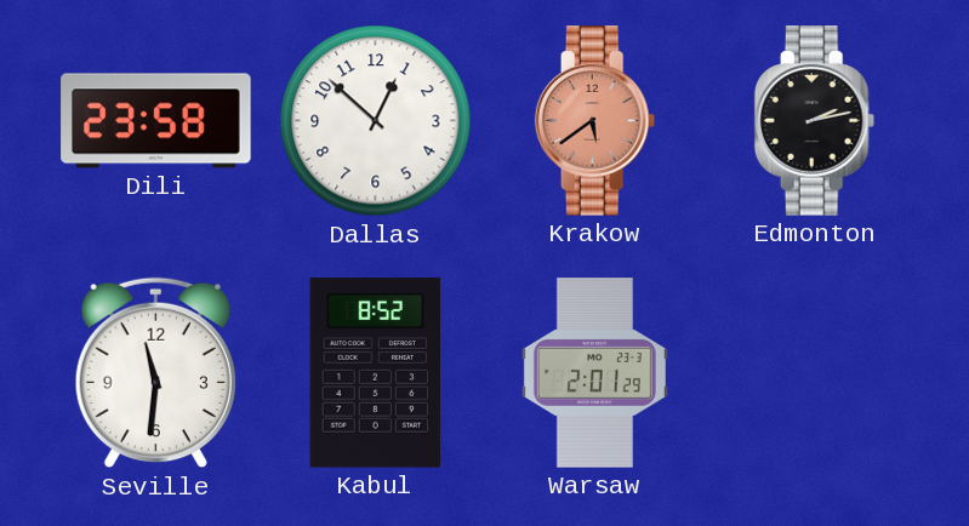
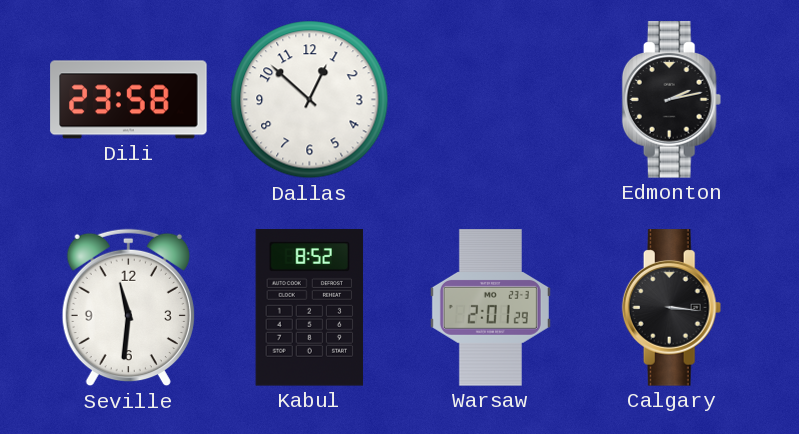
Krakow: 5:39 -> none
Calgary: none -> 3:16
